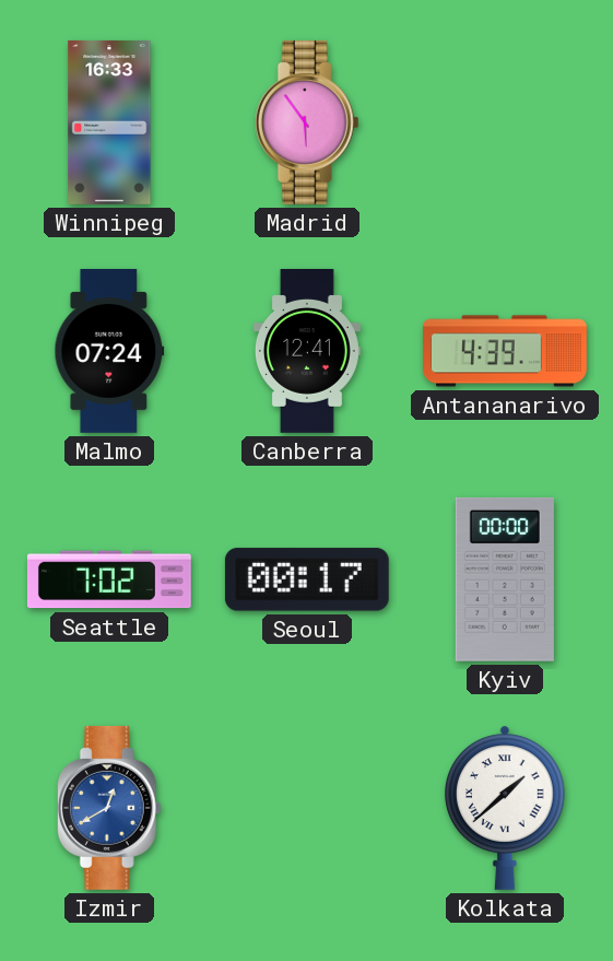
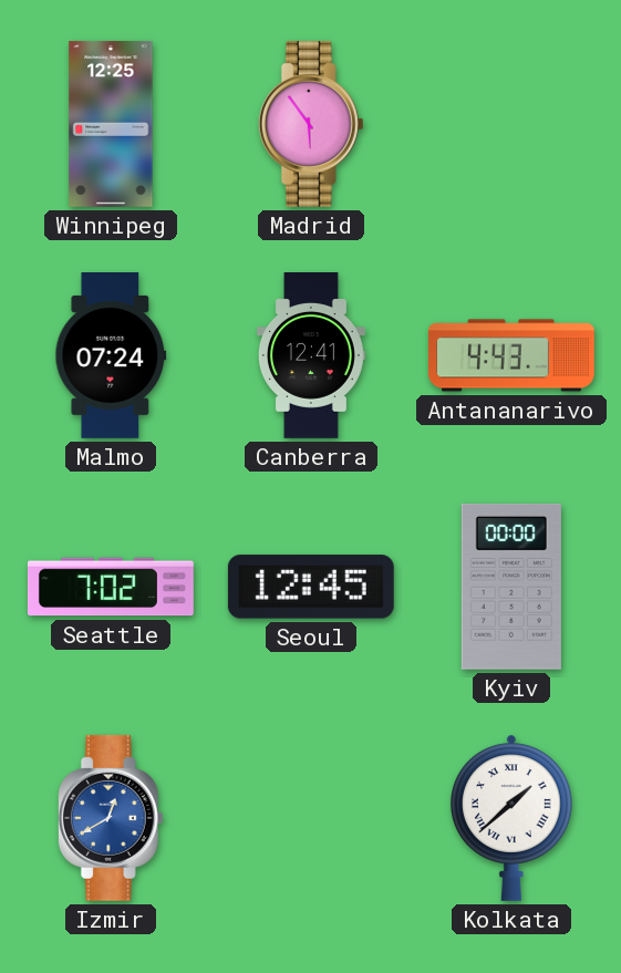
Winnipeg: 16:33 -> 12:25
Antananarivo: 4:39 -> 4:43
Seoul: 00:17 -> 12:45
